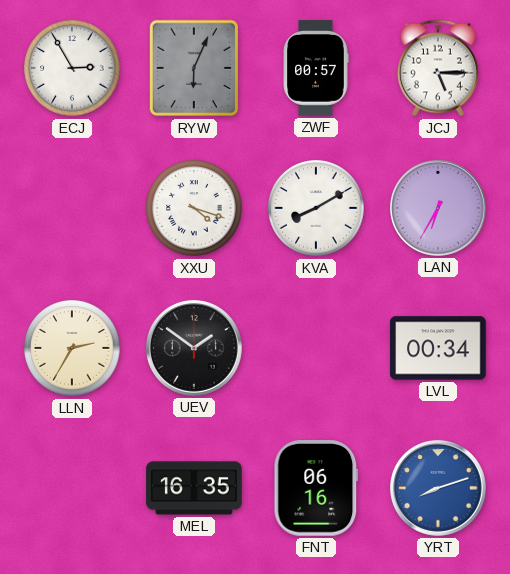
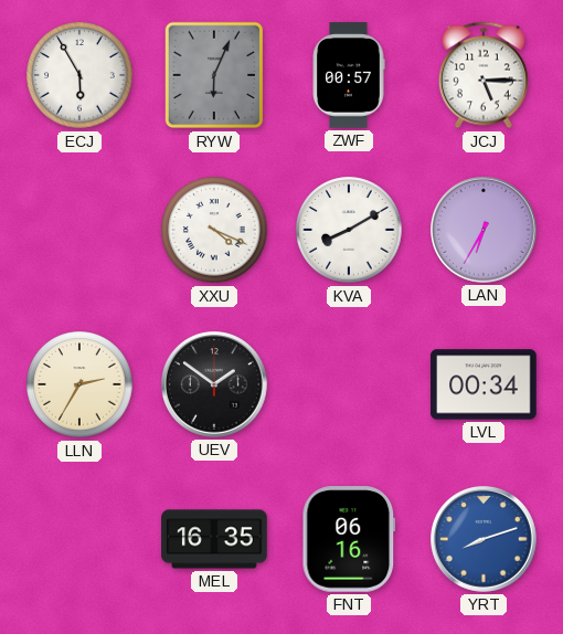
ECJ: 2:55 -> 5:55
XXU: 4:18 -> 4:19
